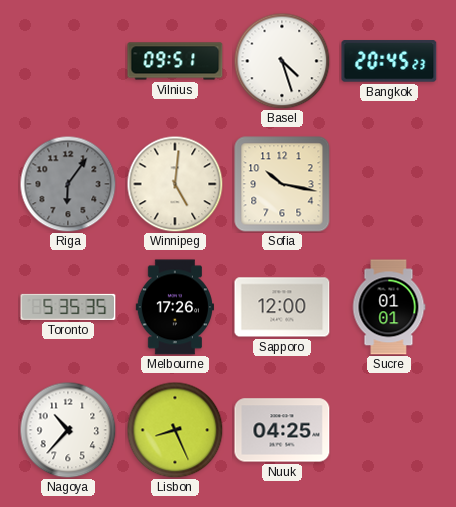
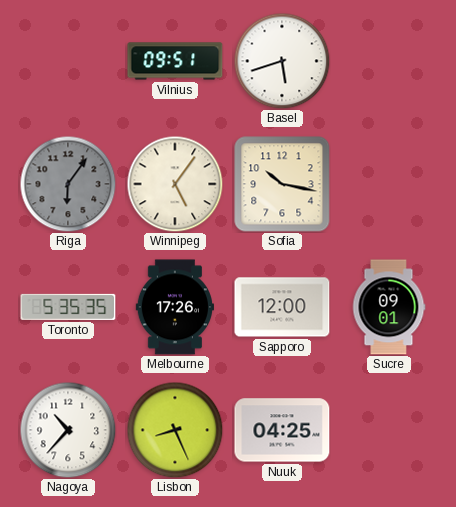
Basel: 4:27 -> 5:42
Bangkok: 20:45 -> none
Winnipeg: 5:01 -> 5:06
Sucre: 01:01 -> 09:01
